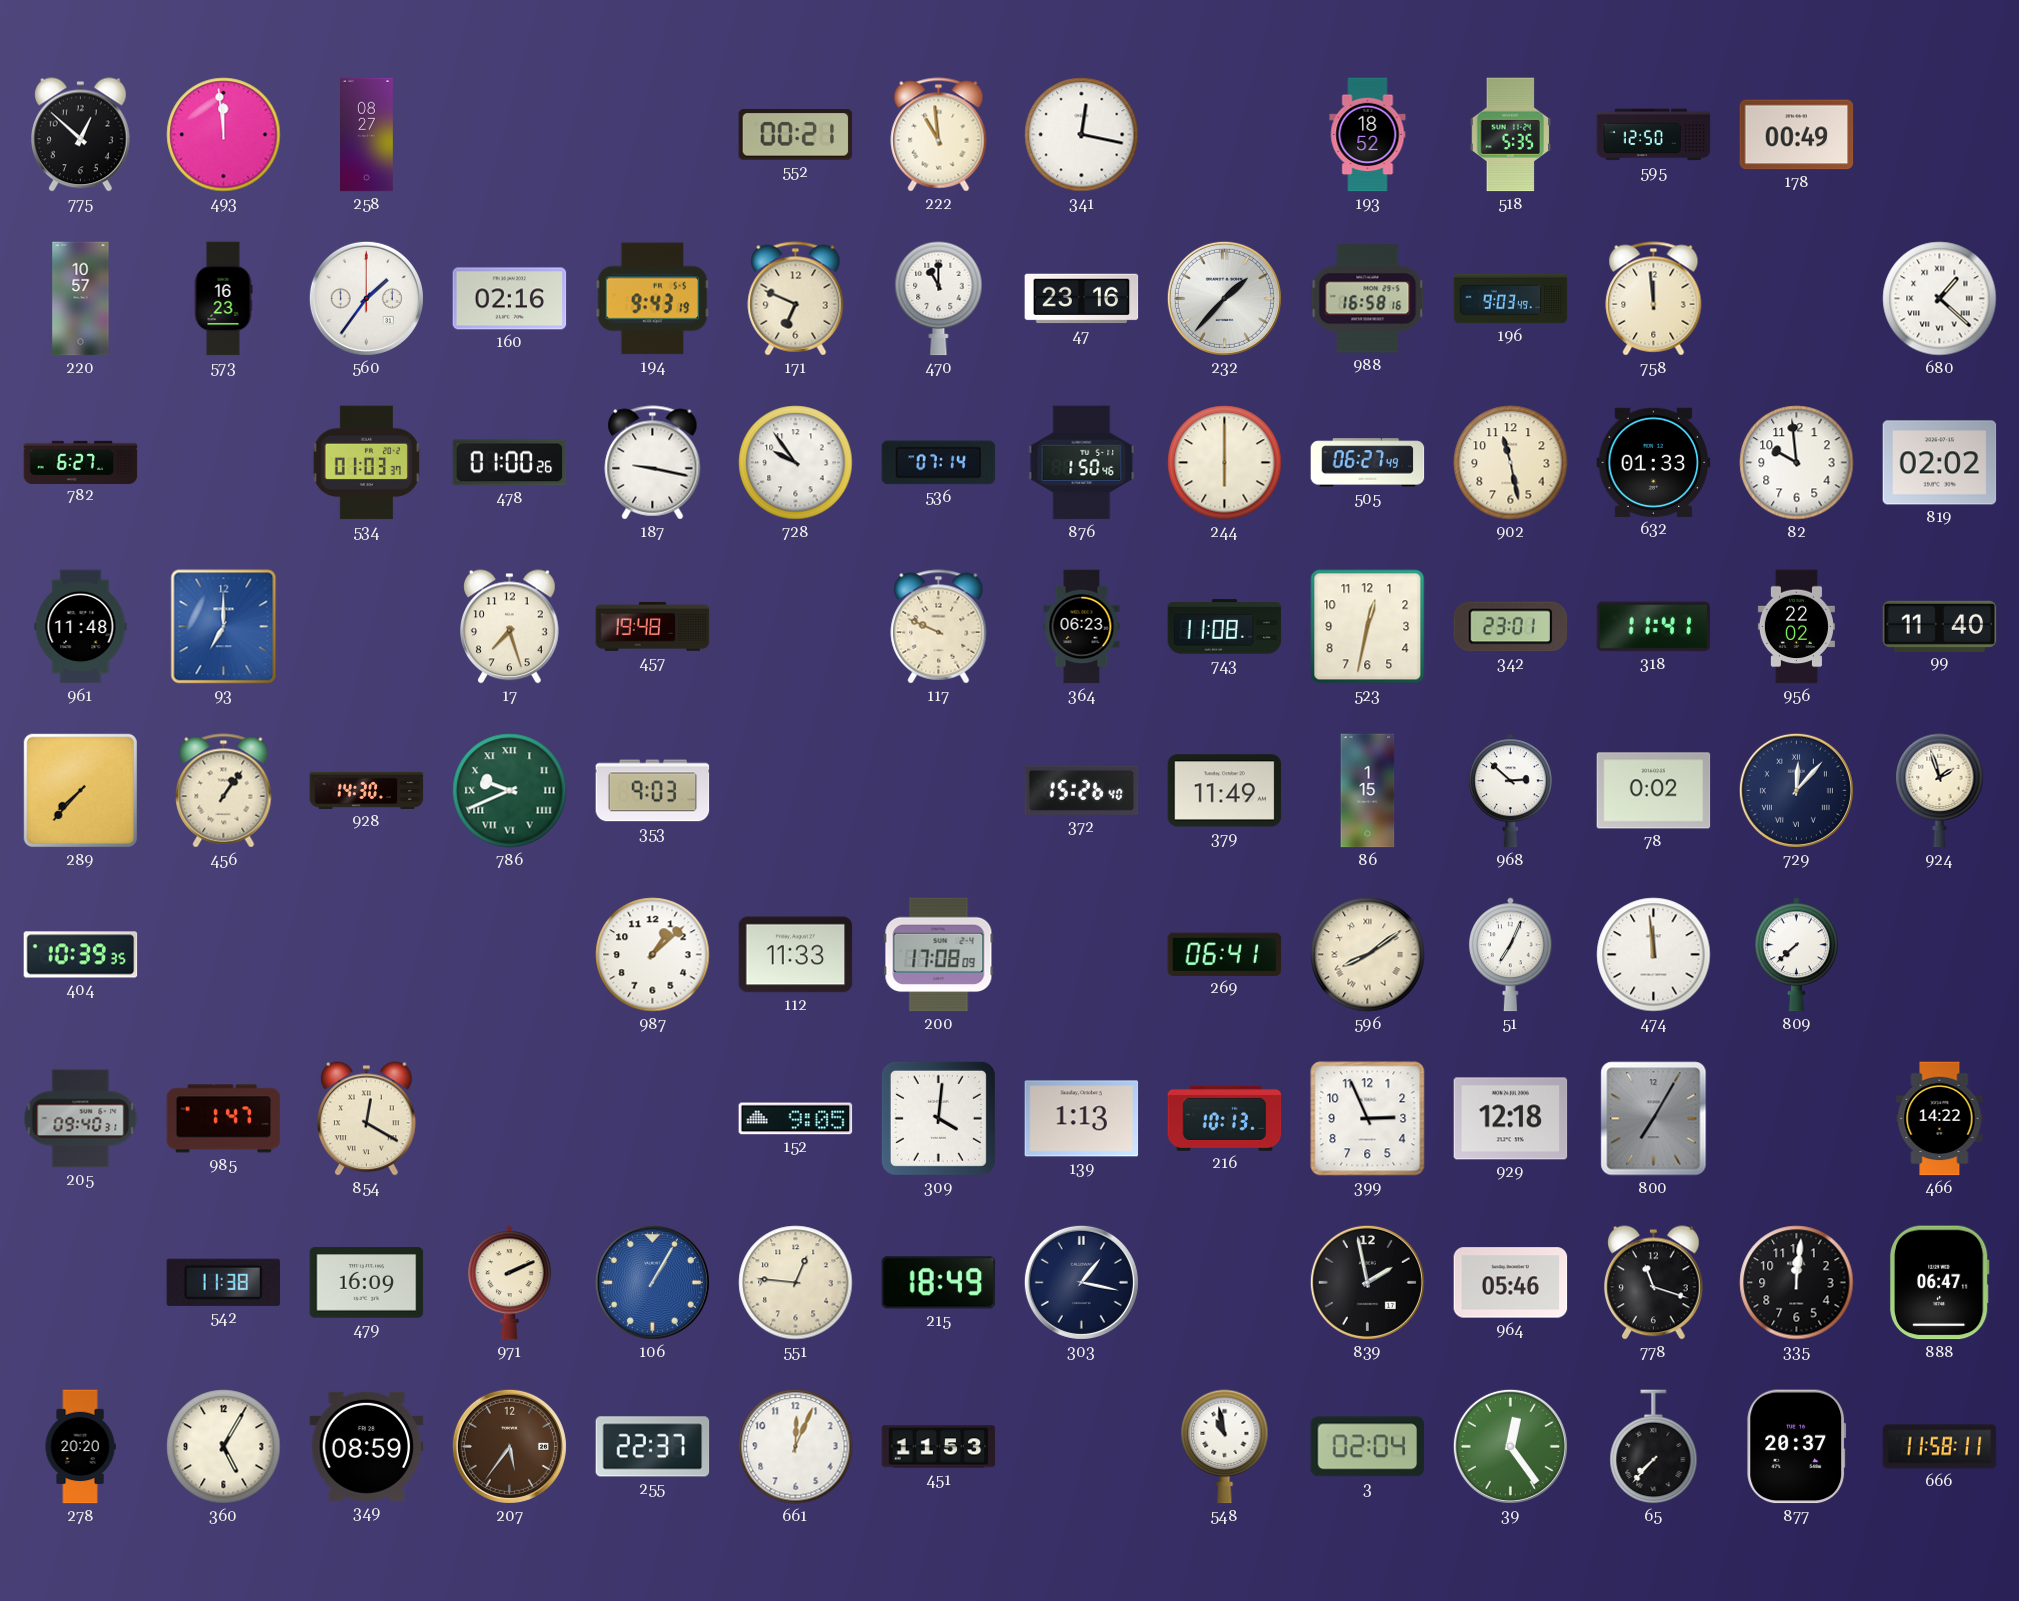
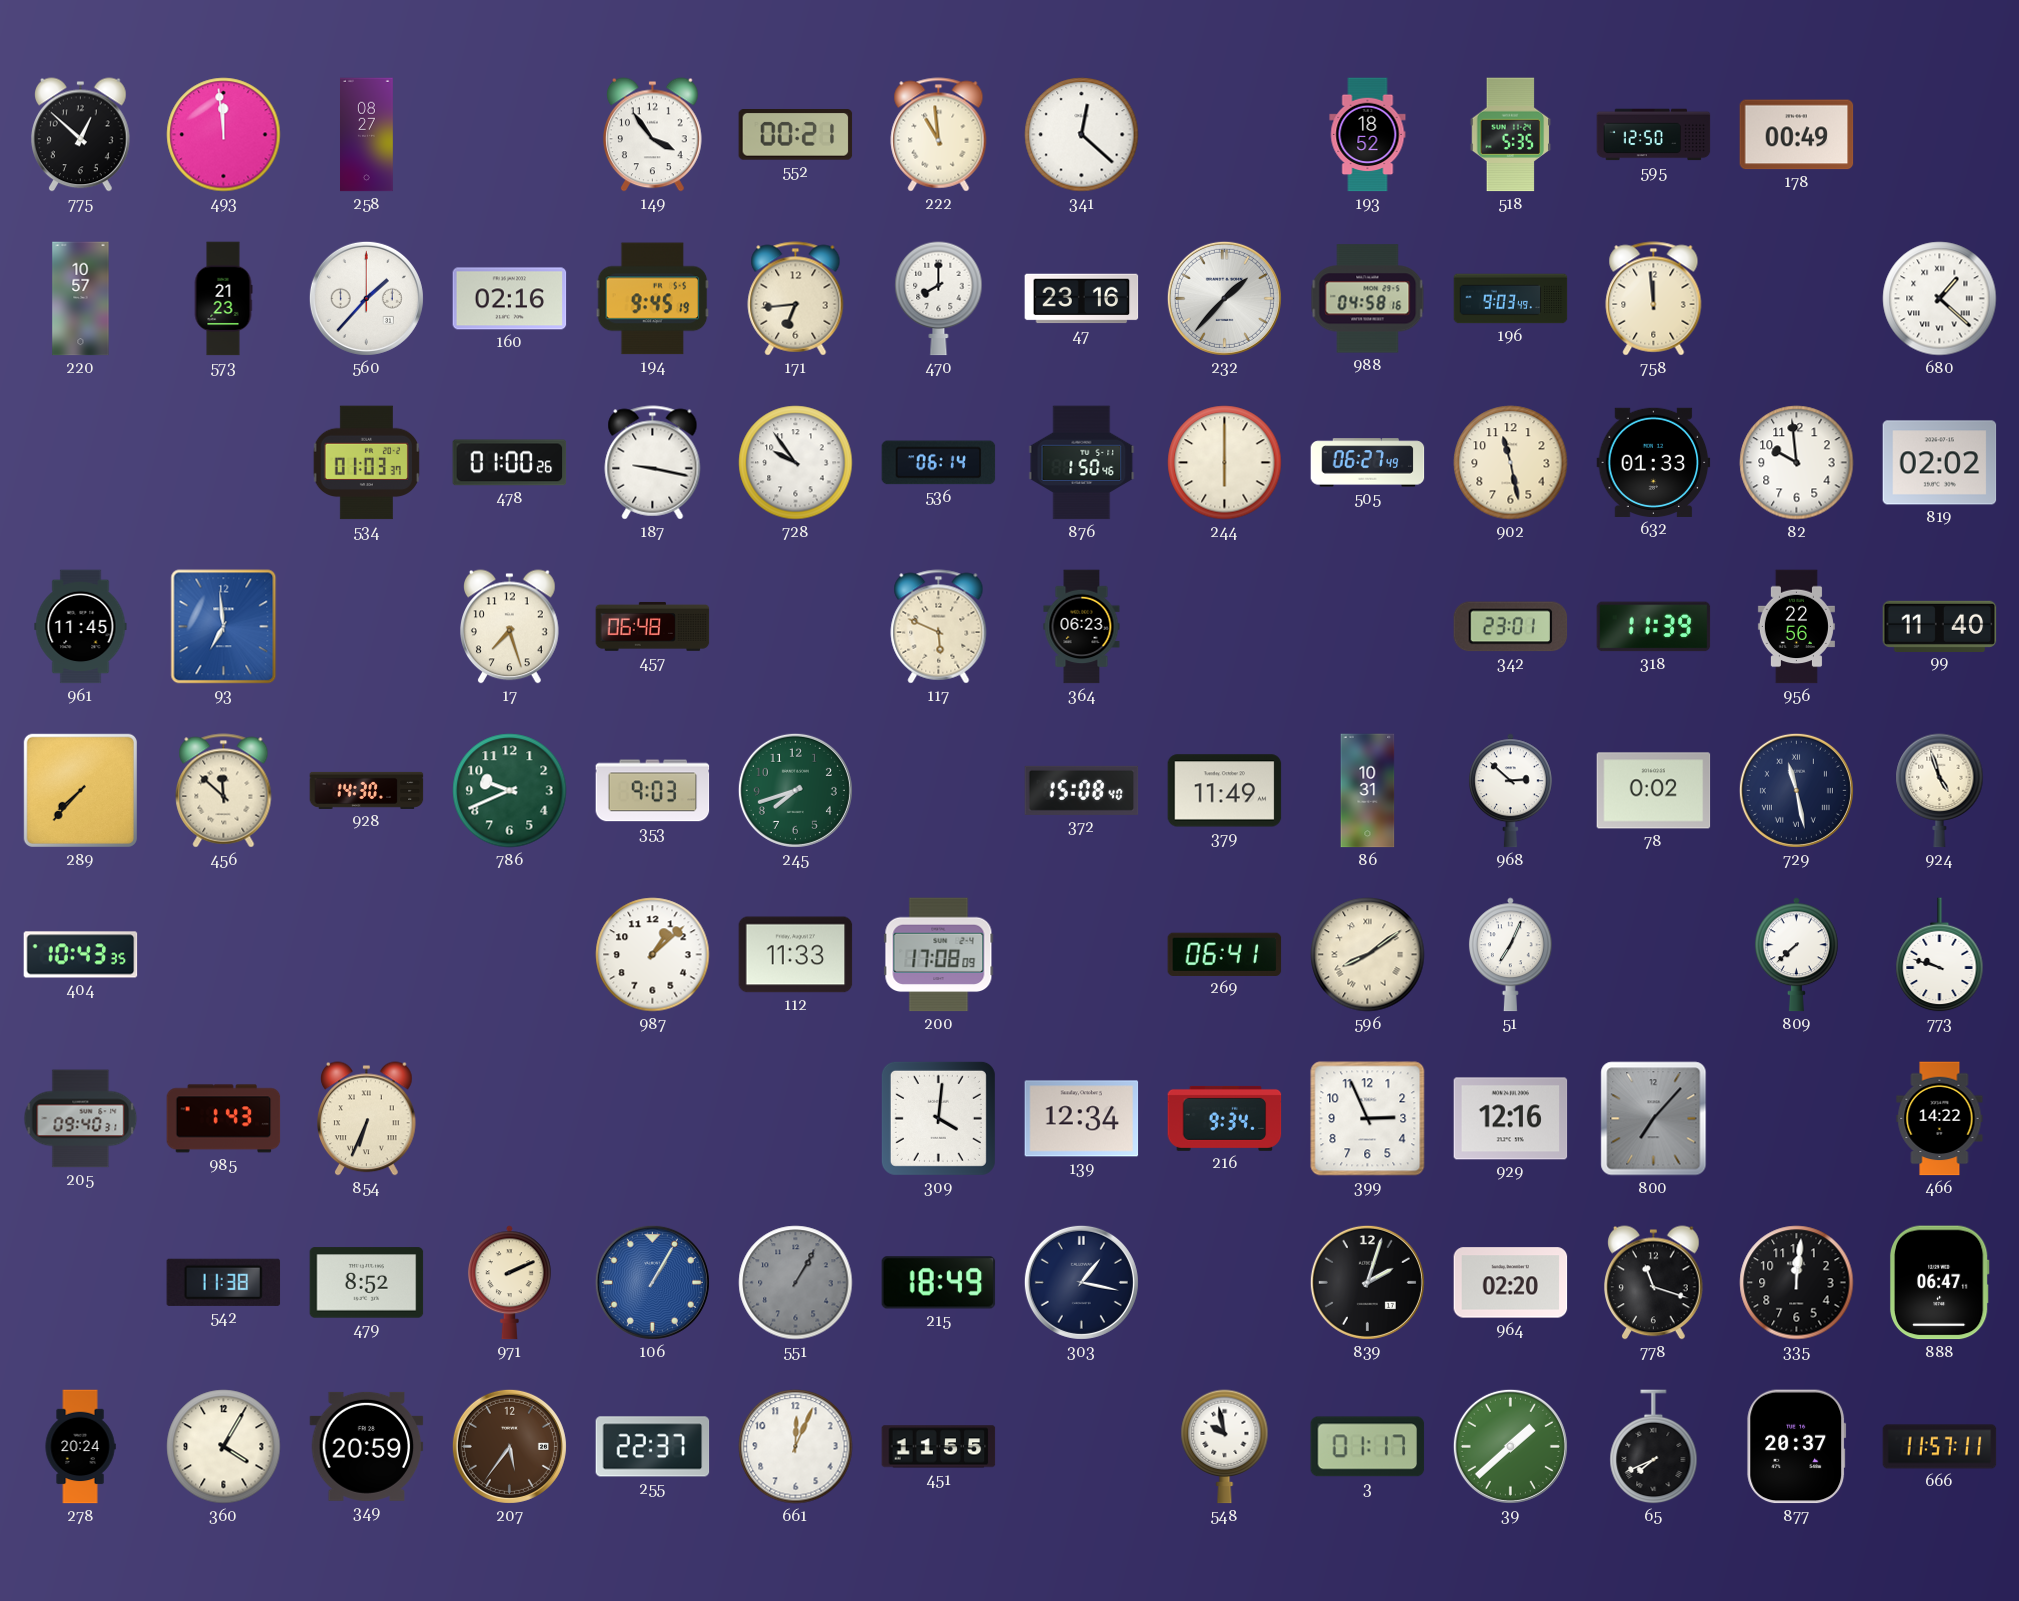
149: none -> 3:54
341: 12:17 -> 12:22
573: 16:23 -> 21:23
560: 1:36 -> 1:37
194: 9:43 -> 9:45
171: 6:49 -> 6:44
470: 11:00 -> 8:00
988: 16:58 -> 04:58
782: 6:27 -> none
536: 07:14 -> 06:14
961: 11:48 -> 11:45
93: 7:00 -> 6:59
457: 19:48 -> 06:48
117: 9:49 -> 5:49
743: 11:08 -> none
523: 12:32 -> none
318: 11:41 -> 11:39
956: 22:02 -> 22:56
456: 1:06 -> 11:52
786 numerals: Roman -> Arabic
245: none -> 7:42
372: 15:26 -> 15:08
86: 1:15 -> 10:31
729: 12:07 -> 11:28
924: 1:57 -> 4:57
404: 10:39 -> 10:43
474: 11:59 -> none
773: none -> 9:48
985: 1:47 -> 1:43
854: 12:20 -> 6:34
152: 9:05 -> none
139: 1:13 -> 12:34
216: 10:13 -> 9:34
929: 12:18 -> 12:16
800: 7:05 -> 7:07
479: 16:09 -> 8:52
551: 12:46 -> 1:05
551 dial: cream -> grey
839: 1:58 -> 2:03
964: 05:46 -> 02:20
278: 20:20 -> 20:24
360: 5:05 -> 4:05
349: 08:59 -> 20:59
451: 11:53 -> 11:55
548: 10:58 -> 9:58
3: 02:04 -> 01:17
39: 12:24 -> 1:38
65: 7:37 -> 7:41
666: 11:58 -> 11:57
